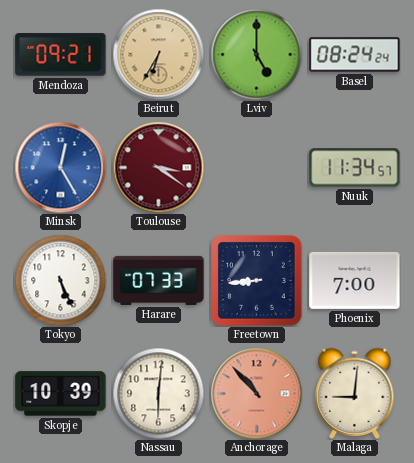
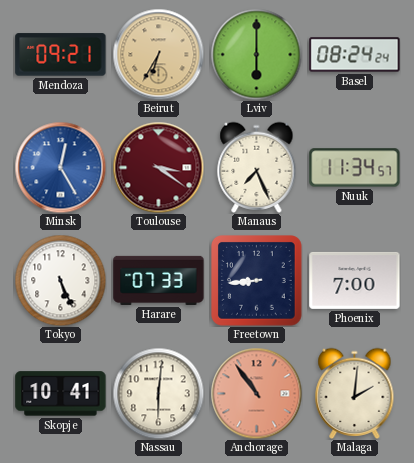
Lviv: 5:00 -> 6:00
Manaus: none -> 7:26
Skopje: 10:39 -> 10:41
Anchorage: 10:53 -> 10:54
Malaga: 9:01 -> 2:01
